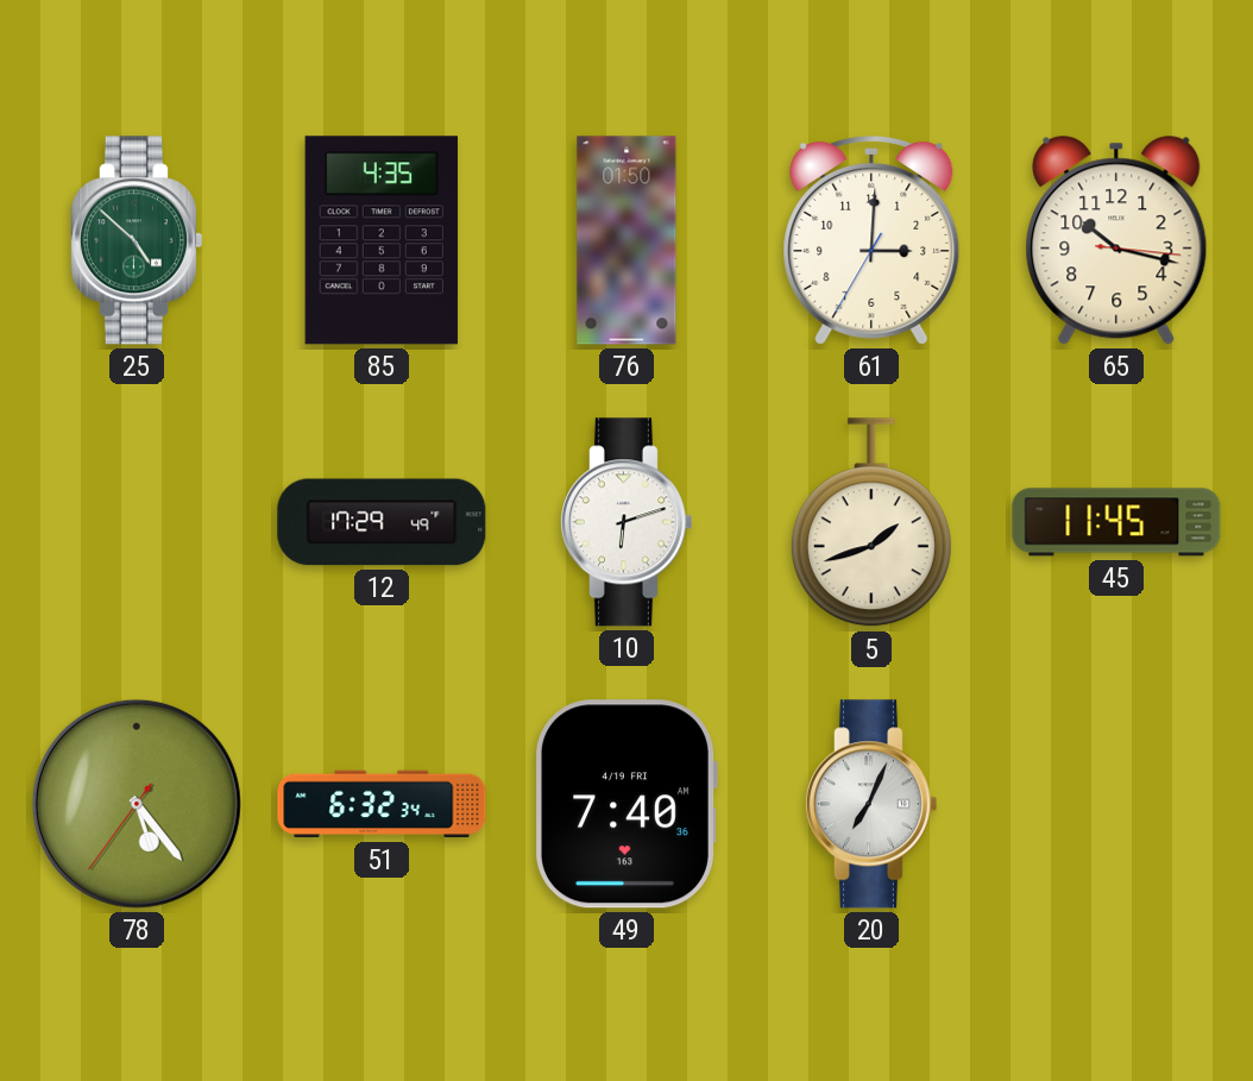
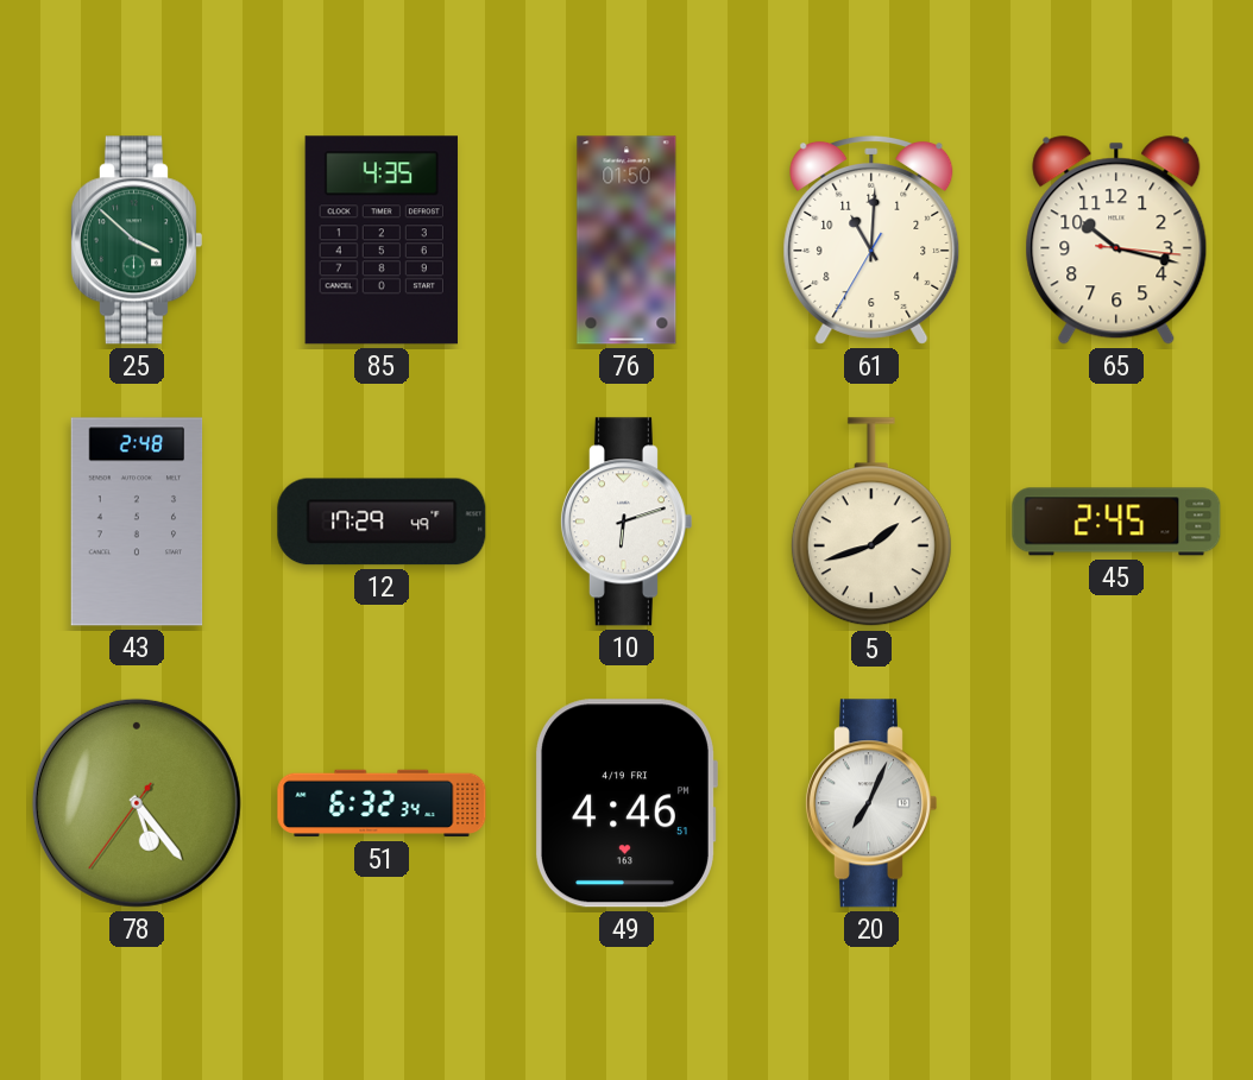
25: 4:52 -> 3:52
61: 3:00 -> 11:00
43: none -> 2:48
45: 11:45 -> 2:45
49: 7:40 -> 4:46
